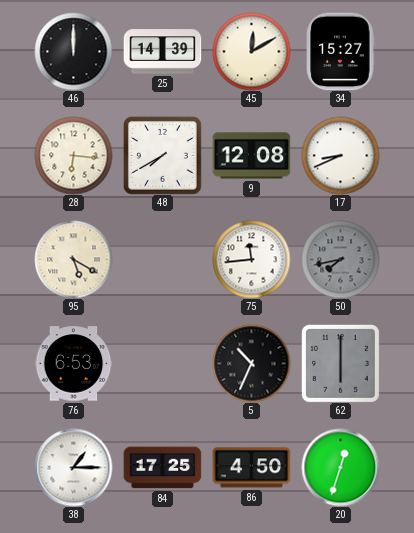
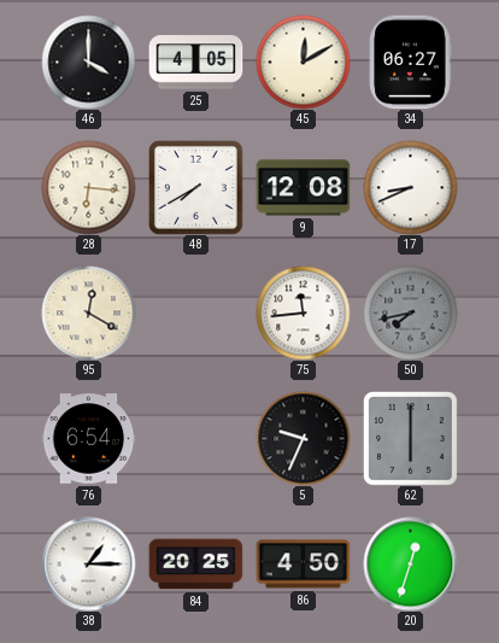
46: 12:00 -> 4:00
25: 14:39 -> 4:05
34: 15:27 -> 06:27
95: 5:20 -> 12:20
76: 6:53 -> 6:54
5: 10:34 -> 9:34
84: 17:25 -> 20:25
